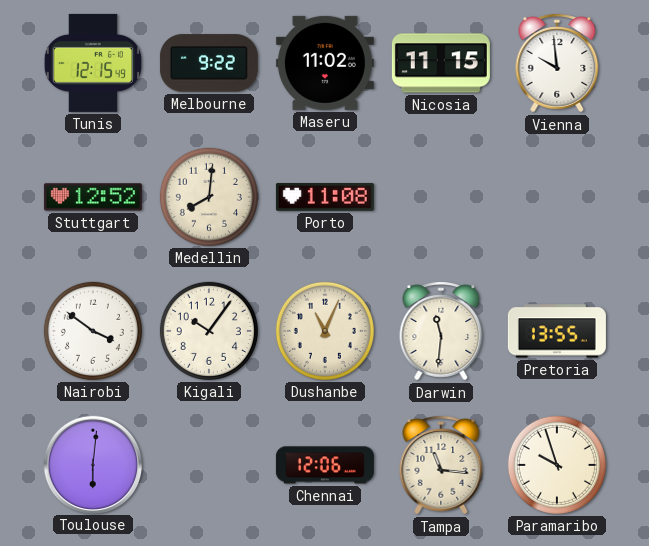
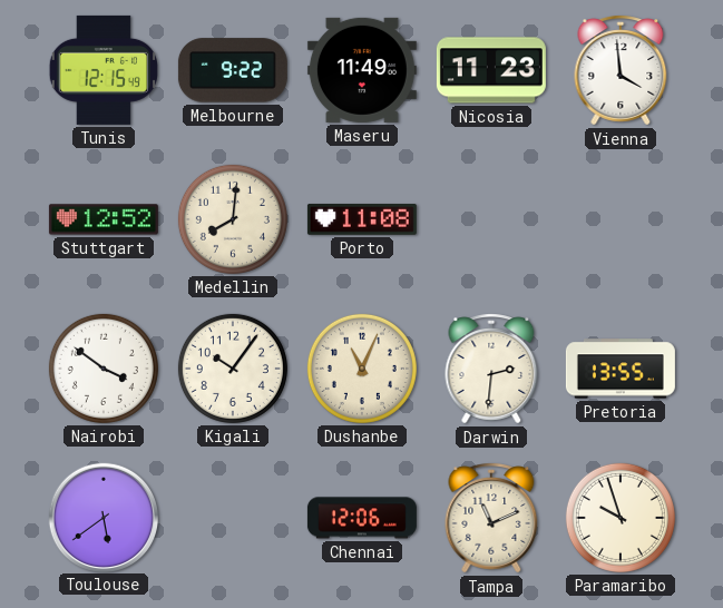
Maseru: 11:02 -> 11:49
Nicosia: 11:15 -> 11:23
Vienna: 9:59 -> 3:59
Darwin: 11:31 -> 2:31
Toulouse: 6:01 -> 5:39
Tampa: 11:16 -> 11:11
